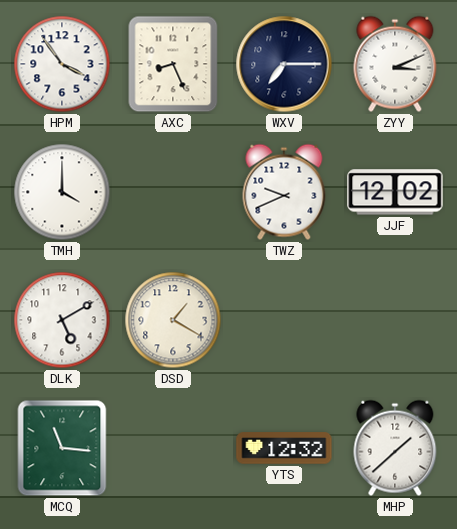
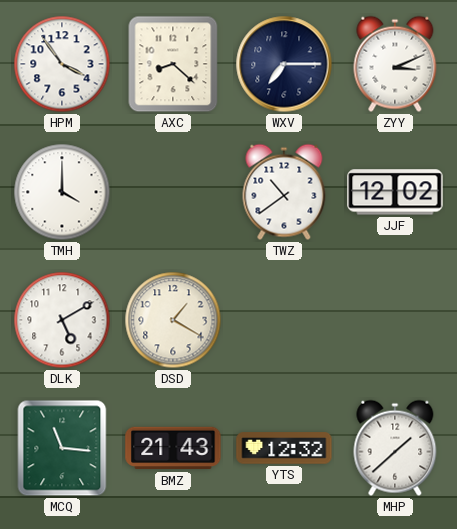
AXC: 8:26 -> 8:22
TWZ: 9:41 -> 10:39
BMZ: none -> 21:43
